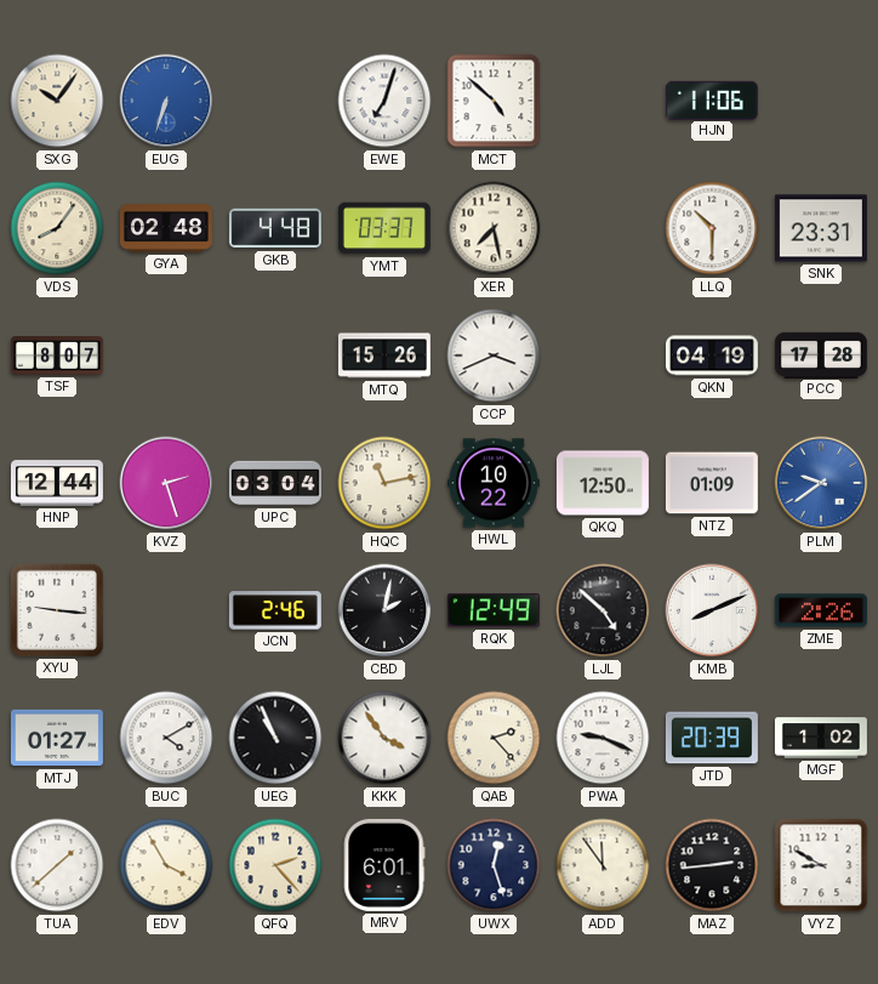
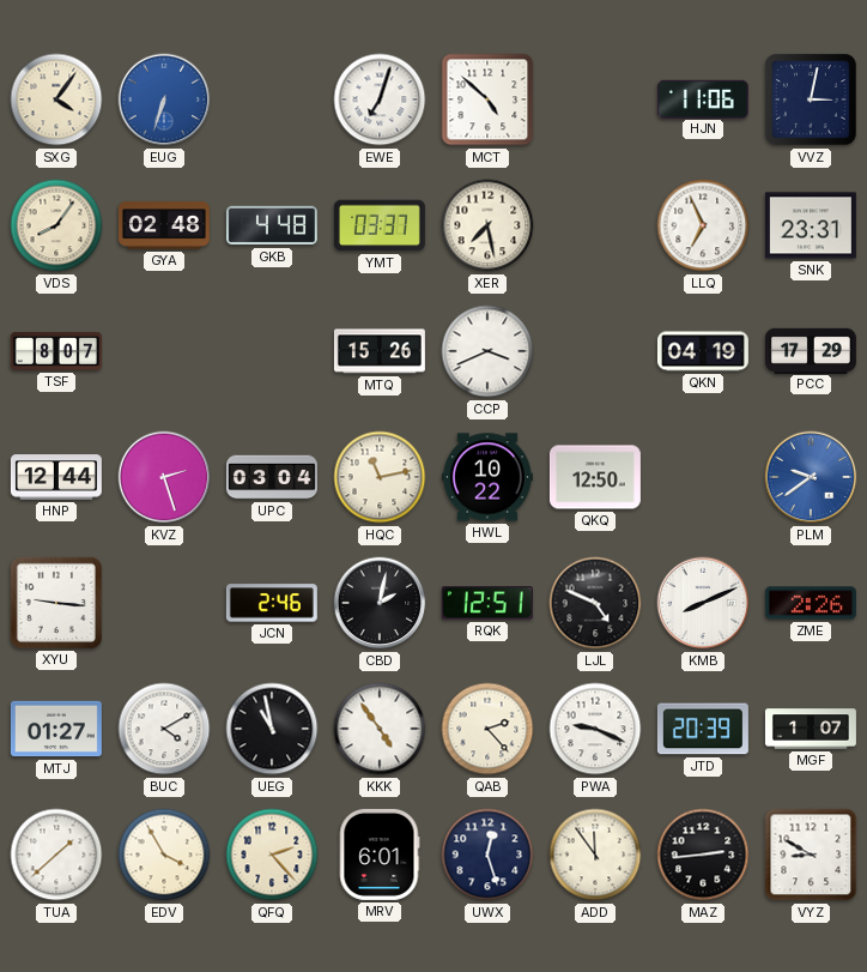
SXG: 10:06 -> 4:06
VVZ: none -> 3:02
LLQ: 10:30 -> 6:56
PCC: 17:28 -> 17:29
NTZ: 01:09 -> none
RQK: 12:49 -> 12:51
LJL: 4:52 -> 4:49
UEG: 10:56 -> 10:58
KKK: 3:54 -> 4:54
MGF: 1:02 -> 1:07
